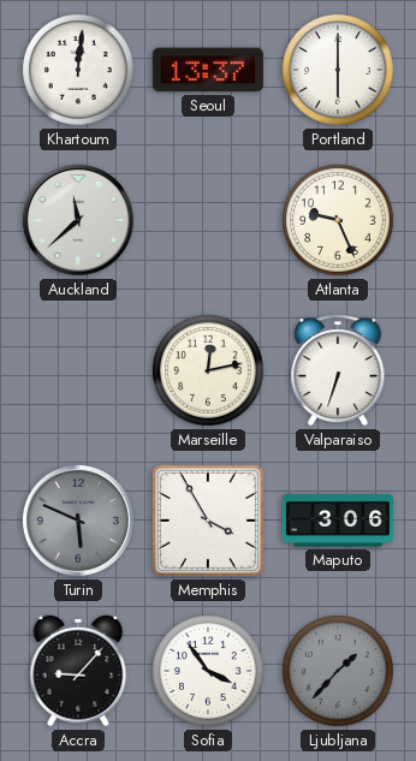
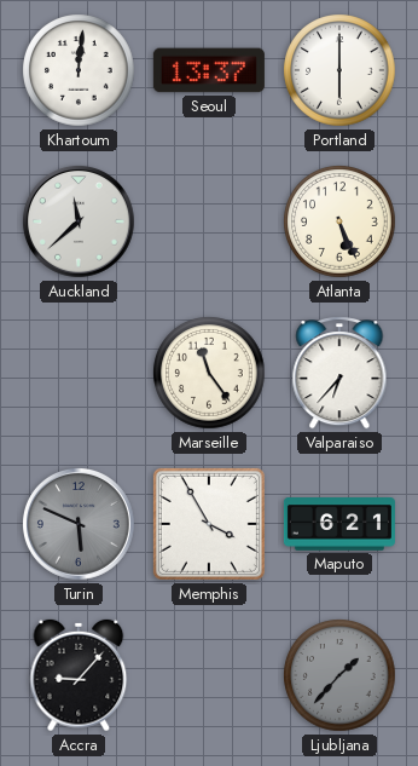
Atlanta: 9:26 -> 5:26
Marseille: 12:13 -> 11:24
Valparaiso: 6:33 -> 6:37
Maputo: 3:06 -> 6:21
Sofia: 3:54 -> none
